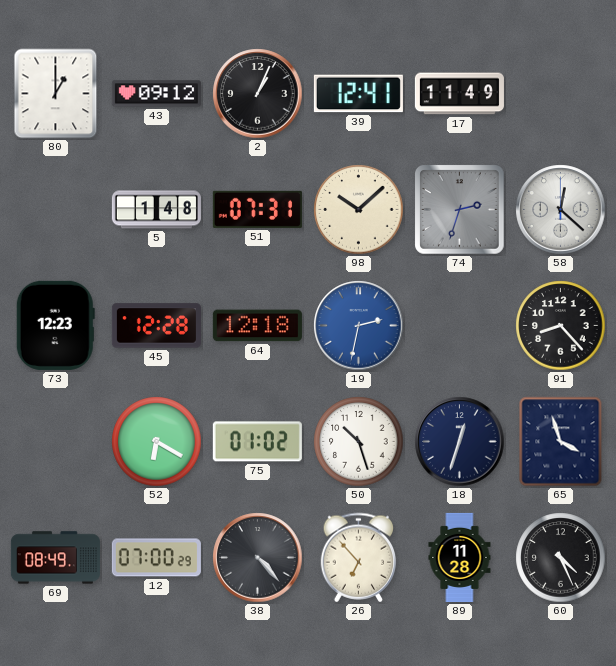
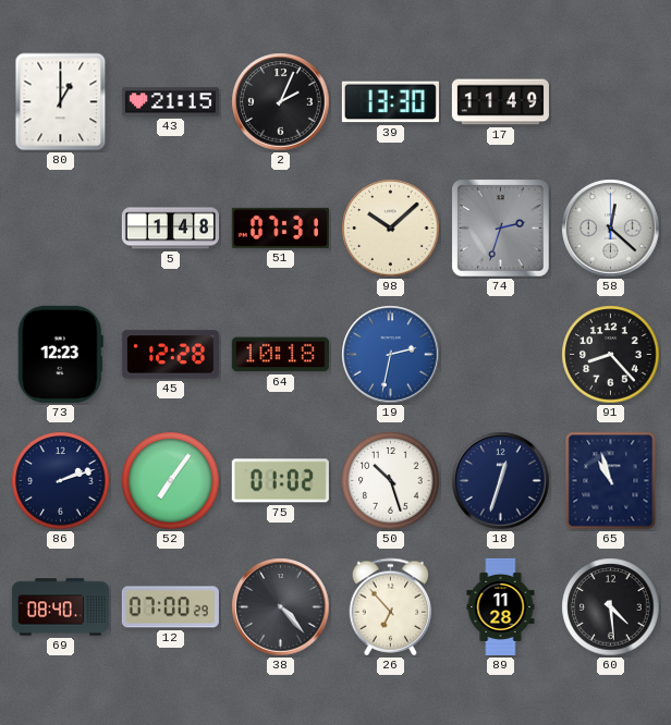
43: 09:12 -> 21:15
2: 1:04 -> 2:04
39: 12:41 -> 13:30
64: 12:18 -> 10:18
86: none -> 2:12
52: 6:20 -> 7:06
65: 3:57 -> 10:57
69: 08:49 -> 08:40
60: 4:26 -> 4:29
